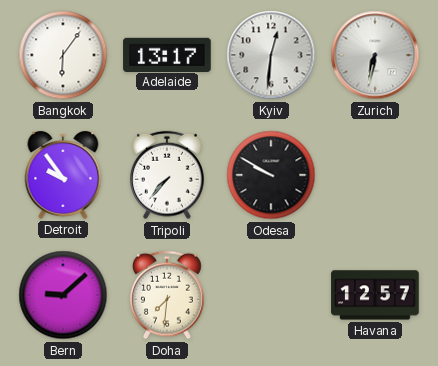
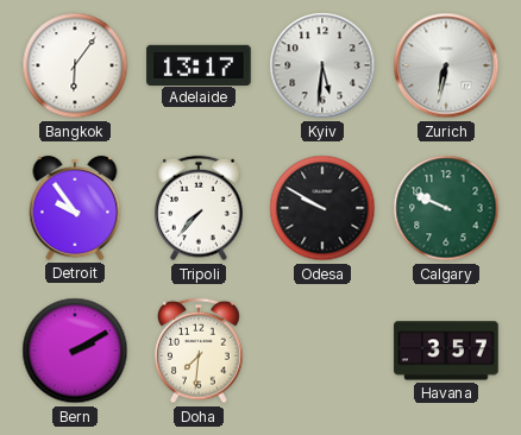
Kyiv: 12:31 -> 5:31
Calgary: none -> 9:49
Bern: 9:08 -> 2:10
Havana: 12:57 -> 3:57
